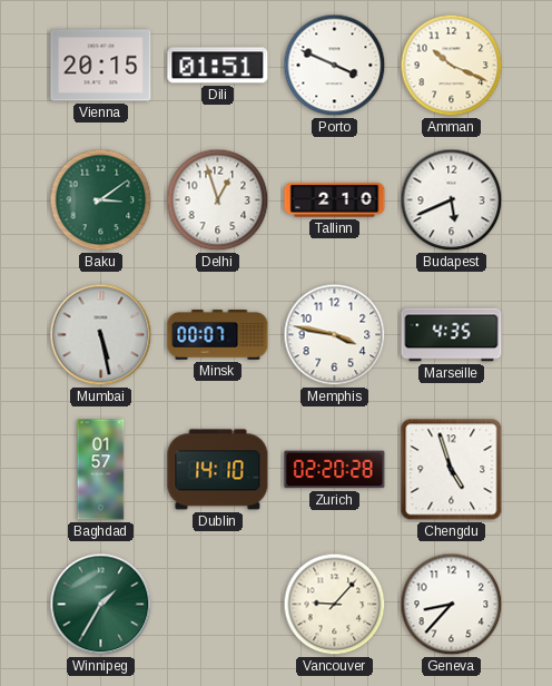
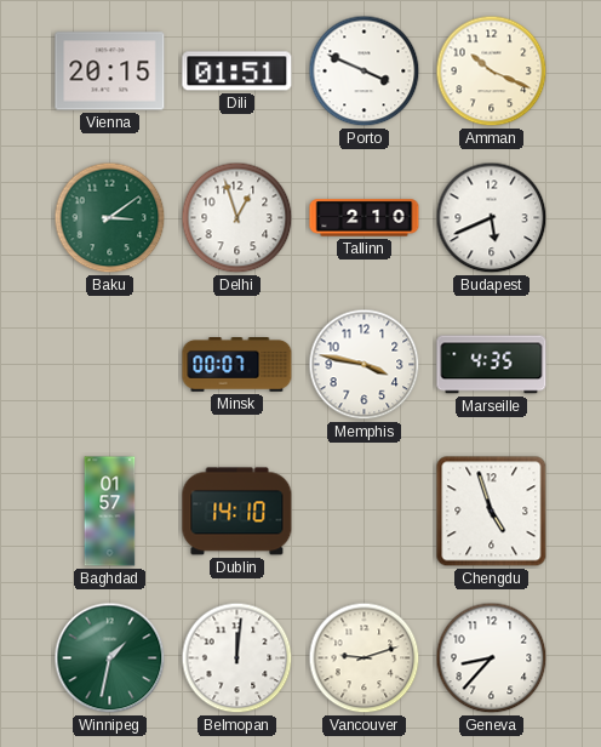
Mumbai: 5:28 -> none
Zurich: 02:20 -> none
Winnipeg: 1:35 -> 1:32
Belmopan: none -> 12:01
Vancouver: 9:07 -> 9:12
